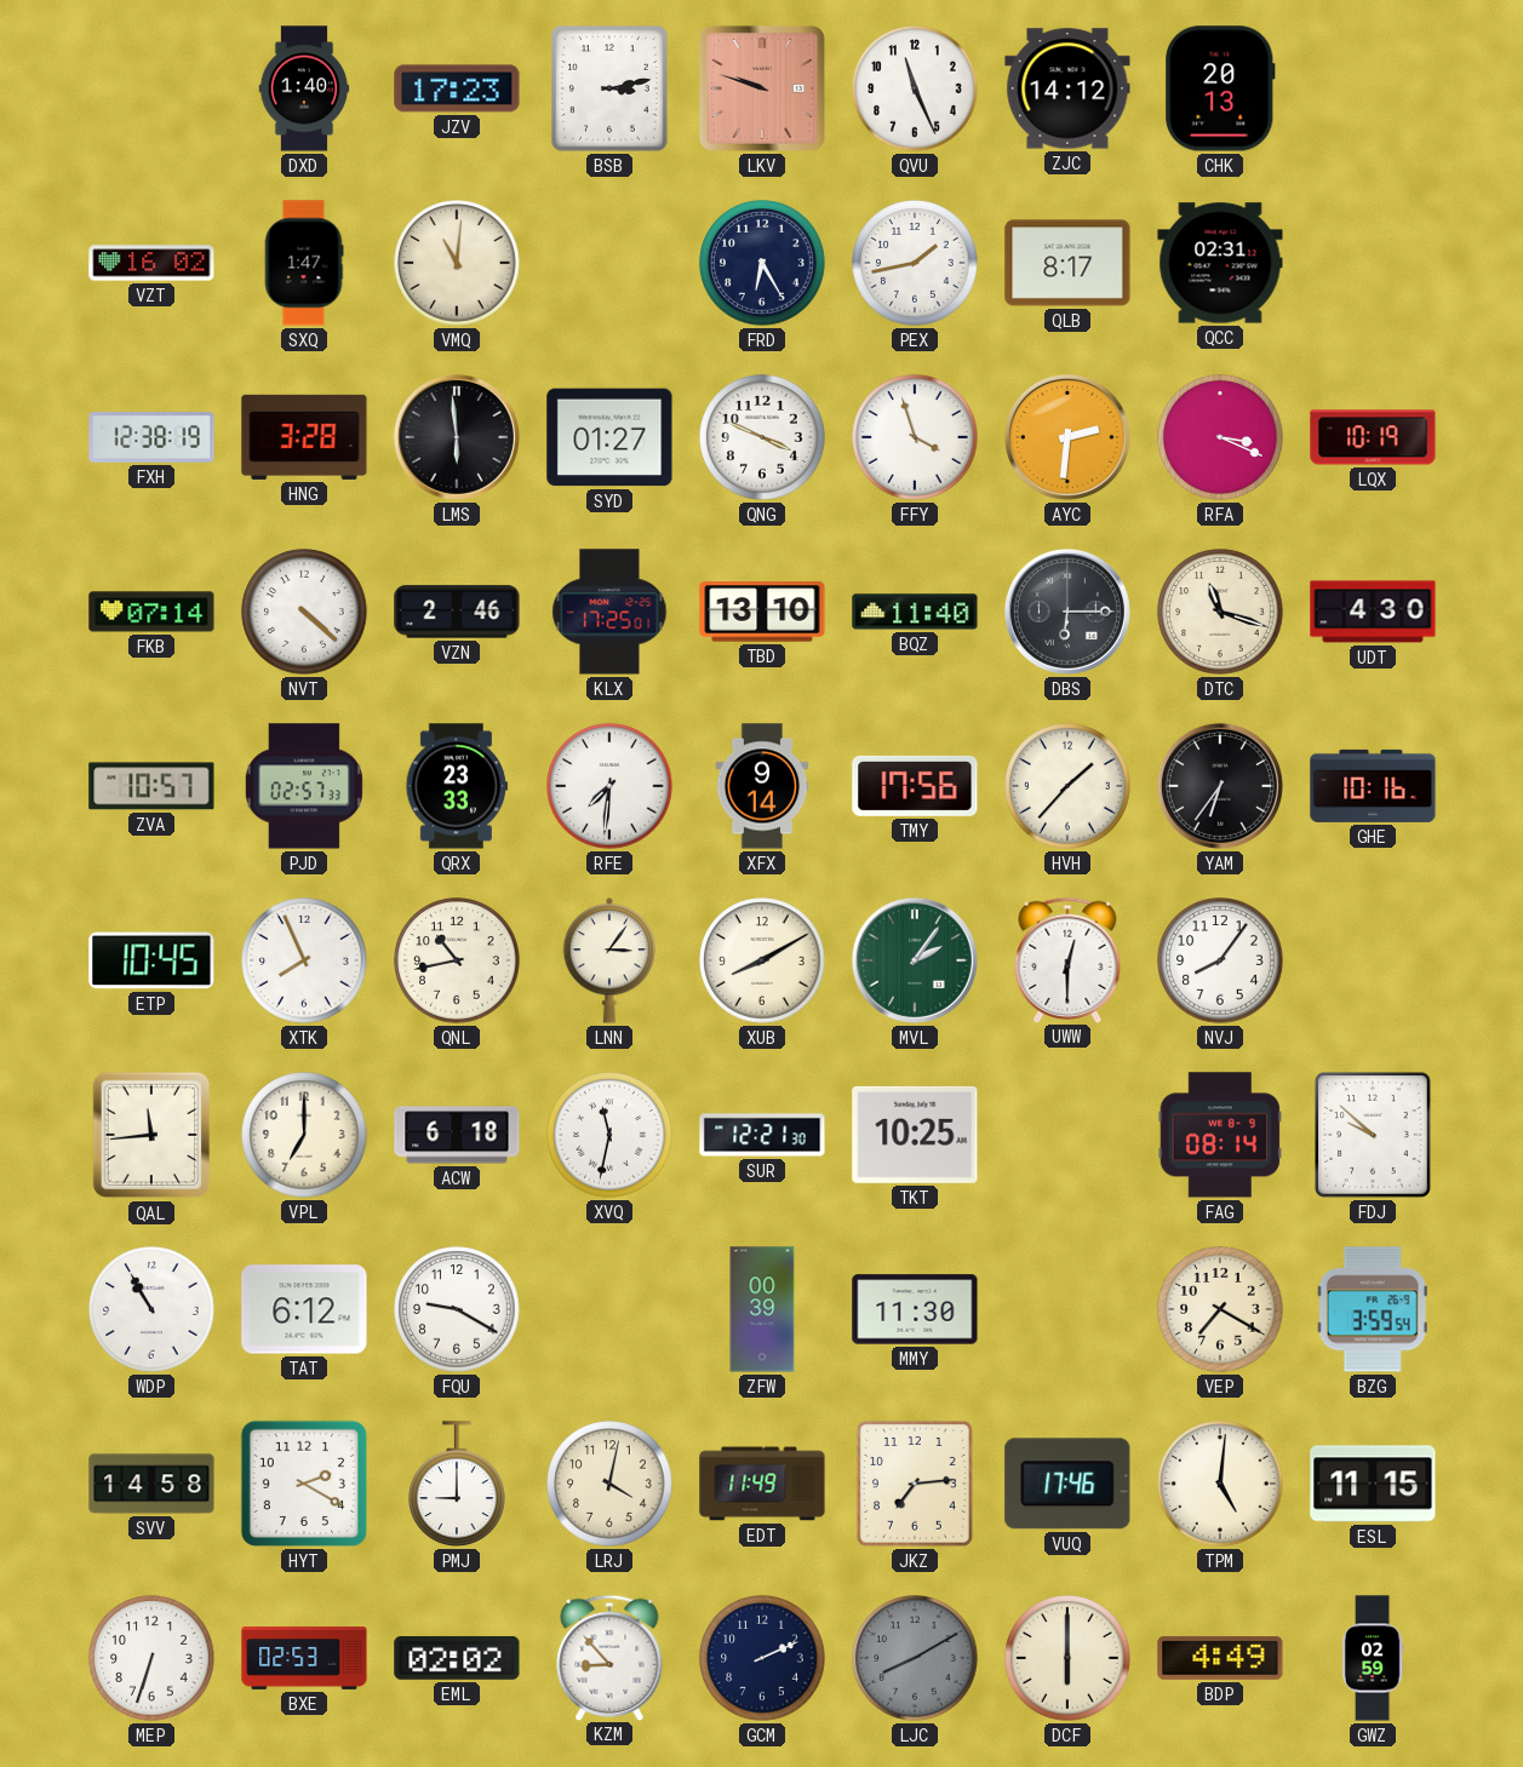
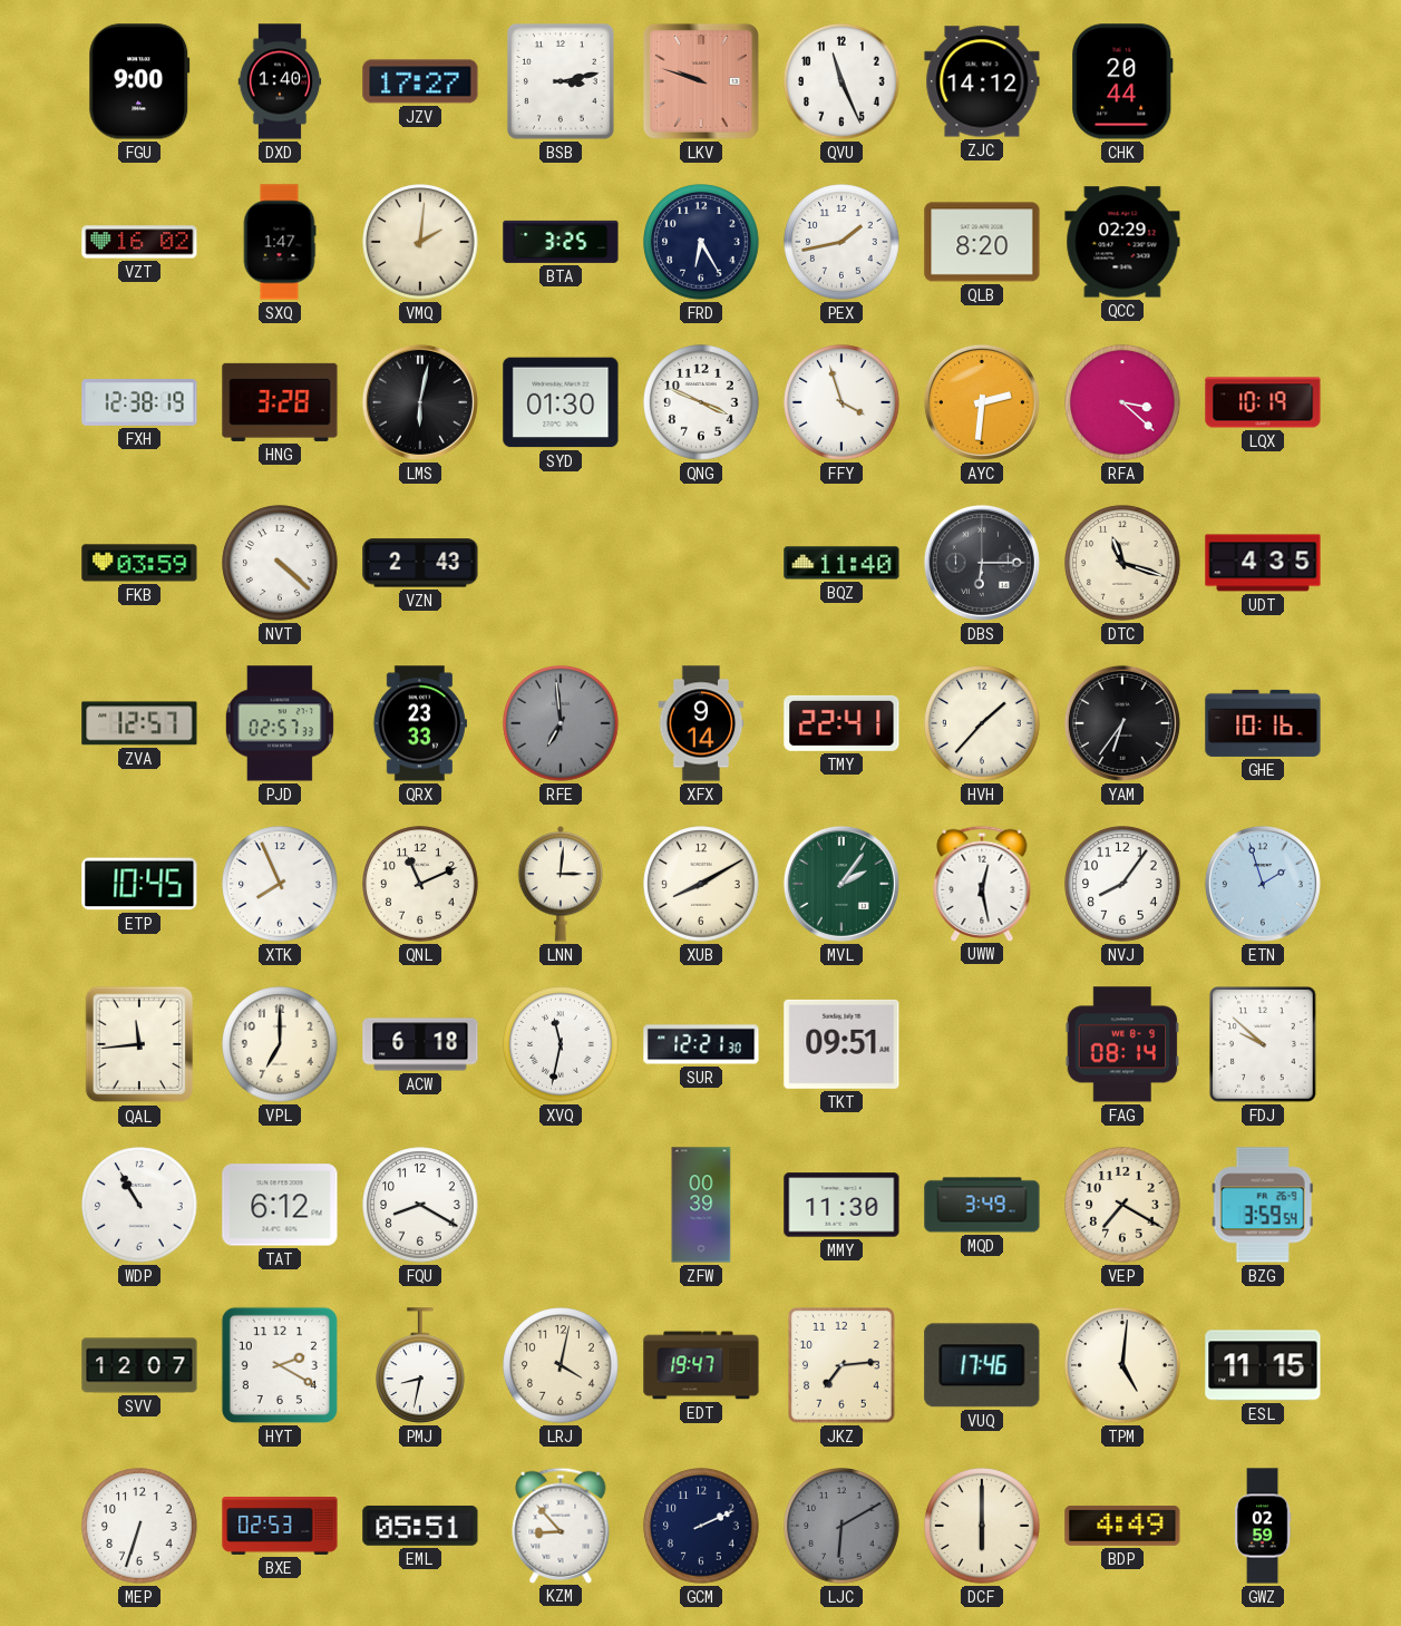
FGU: none -> 9:00
JZV: 17:23 -> 17:27
CHK: 20:13 -> 20:44
VMQ: 11:01 -> 2:01
BTA: none -> 3:25
QLB: 8:17 -> 8:20
QCC: 02:31 -> 02:29
LMS: 5:59 -> 6:02
SYD: 01:27 -> 01:30
RFA: 3:19 -> 3:22
FKB: 07:14 -> 03:59
VZN: 2:46 -> 2:43
KLX: 17:25 -> none
TBD: 13:10 -> none
UDT: 4:30 -> 4:35
ZVA: 10:57 -> 12:57
RFE: 7:31 -> 6:59
RFE dial: white -> grey
TMY: 17:56 -> 22:41
QNL: 10:43 -> 11:11
LNN: 3:06 -> 3:01
UWW: 12:30 -> 12:28
ETN: none -> 1:57
TKT: 10:25 -> 09:51
FQU: 9:20 -> 8:20
MQD: none -> 3:49
SVV: 14:58 -> 12:07
PMJ: 9:00 -> 8:32
EDT: 11:49 -> 19:47
EML: 02:02 -> 05:51
LJC: 8:10 -> 6:10
